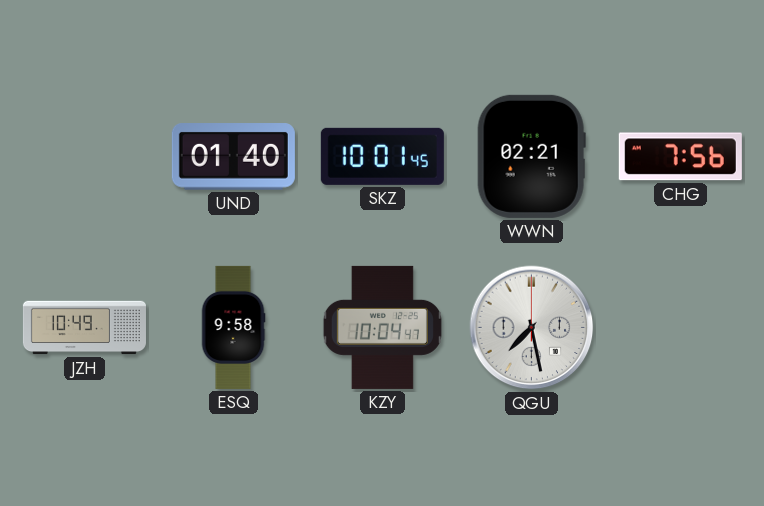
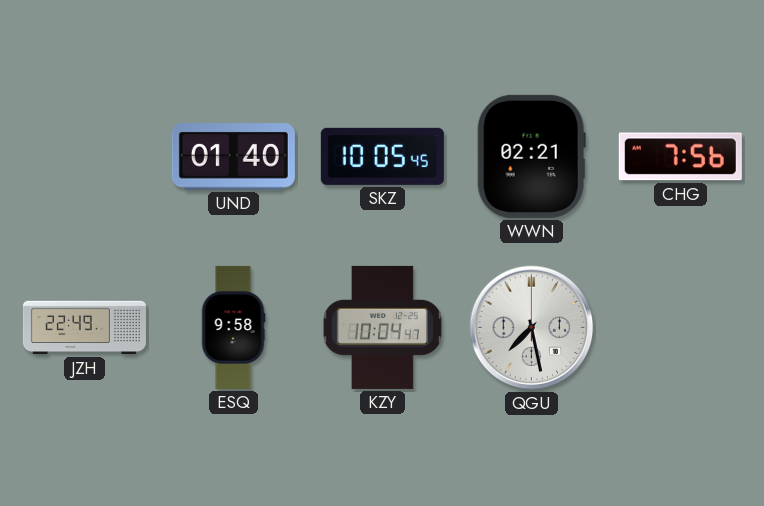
SKZ: 10:01 -> 10:05
JZH: 10:49 -> 22:49
